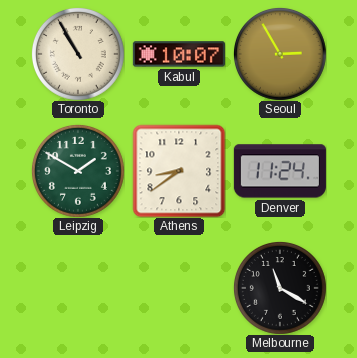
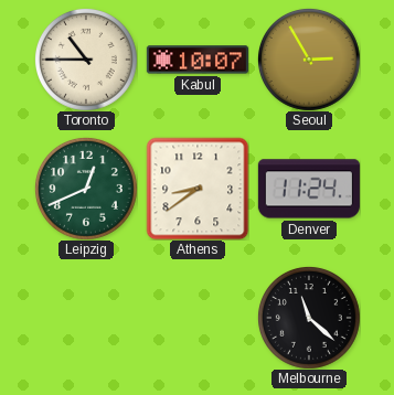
Toronto: 10:55 -> 10:45
Leipzig: 1:50 -> 12:41
Melbourne: 11:20 -> 11:22
